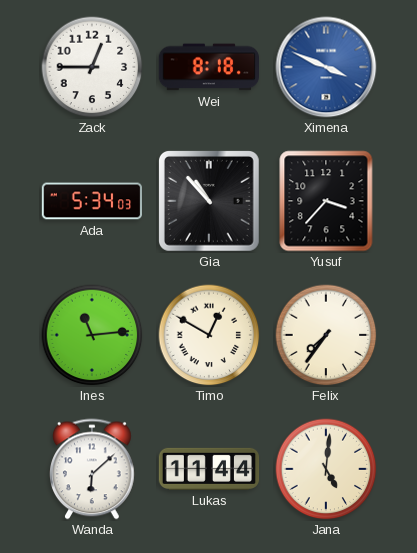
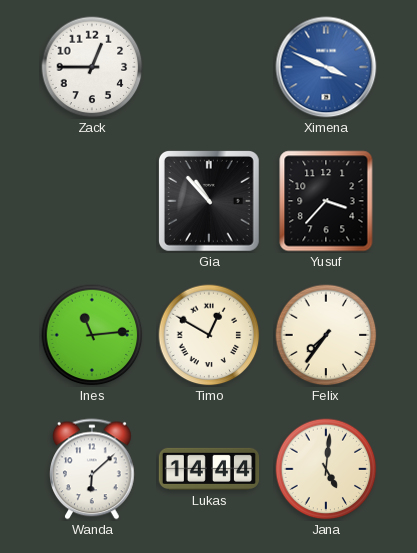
Wei: 8:18 -> none
Ada: 5:34 -> none
Lukas: 11:44 -> 14:44
